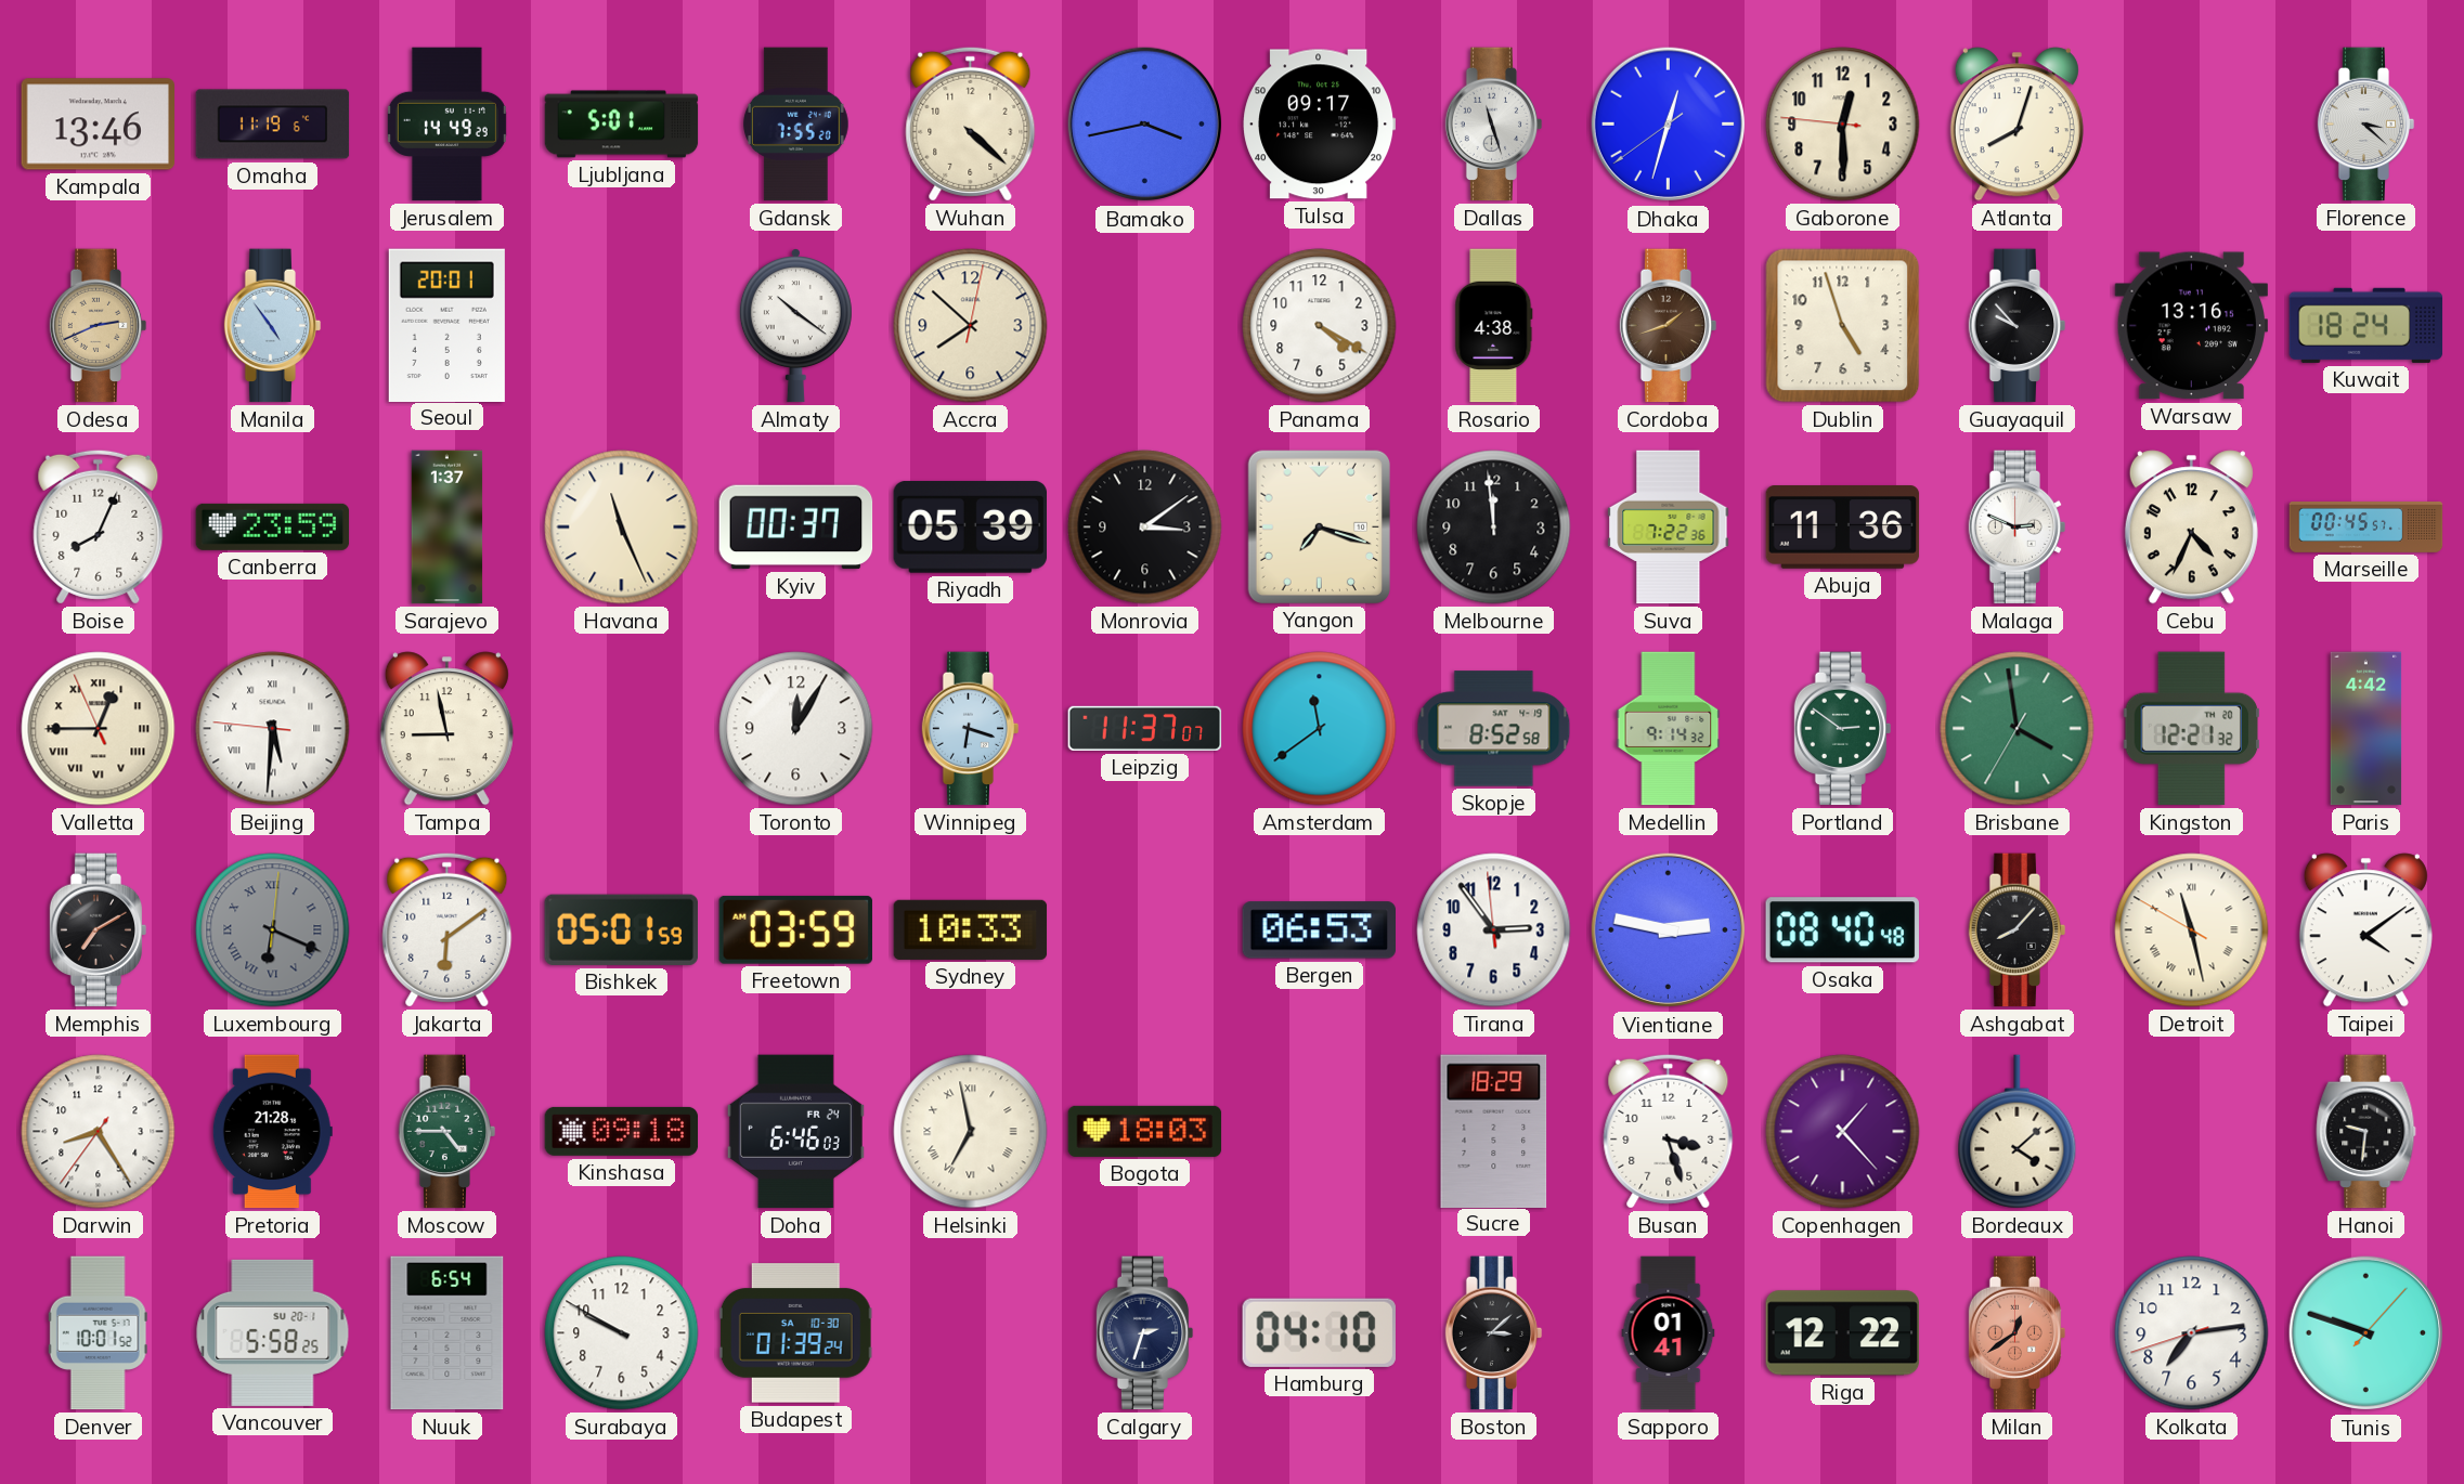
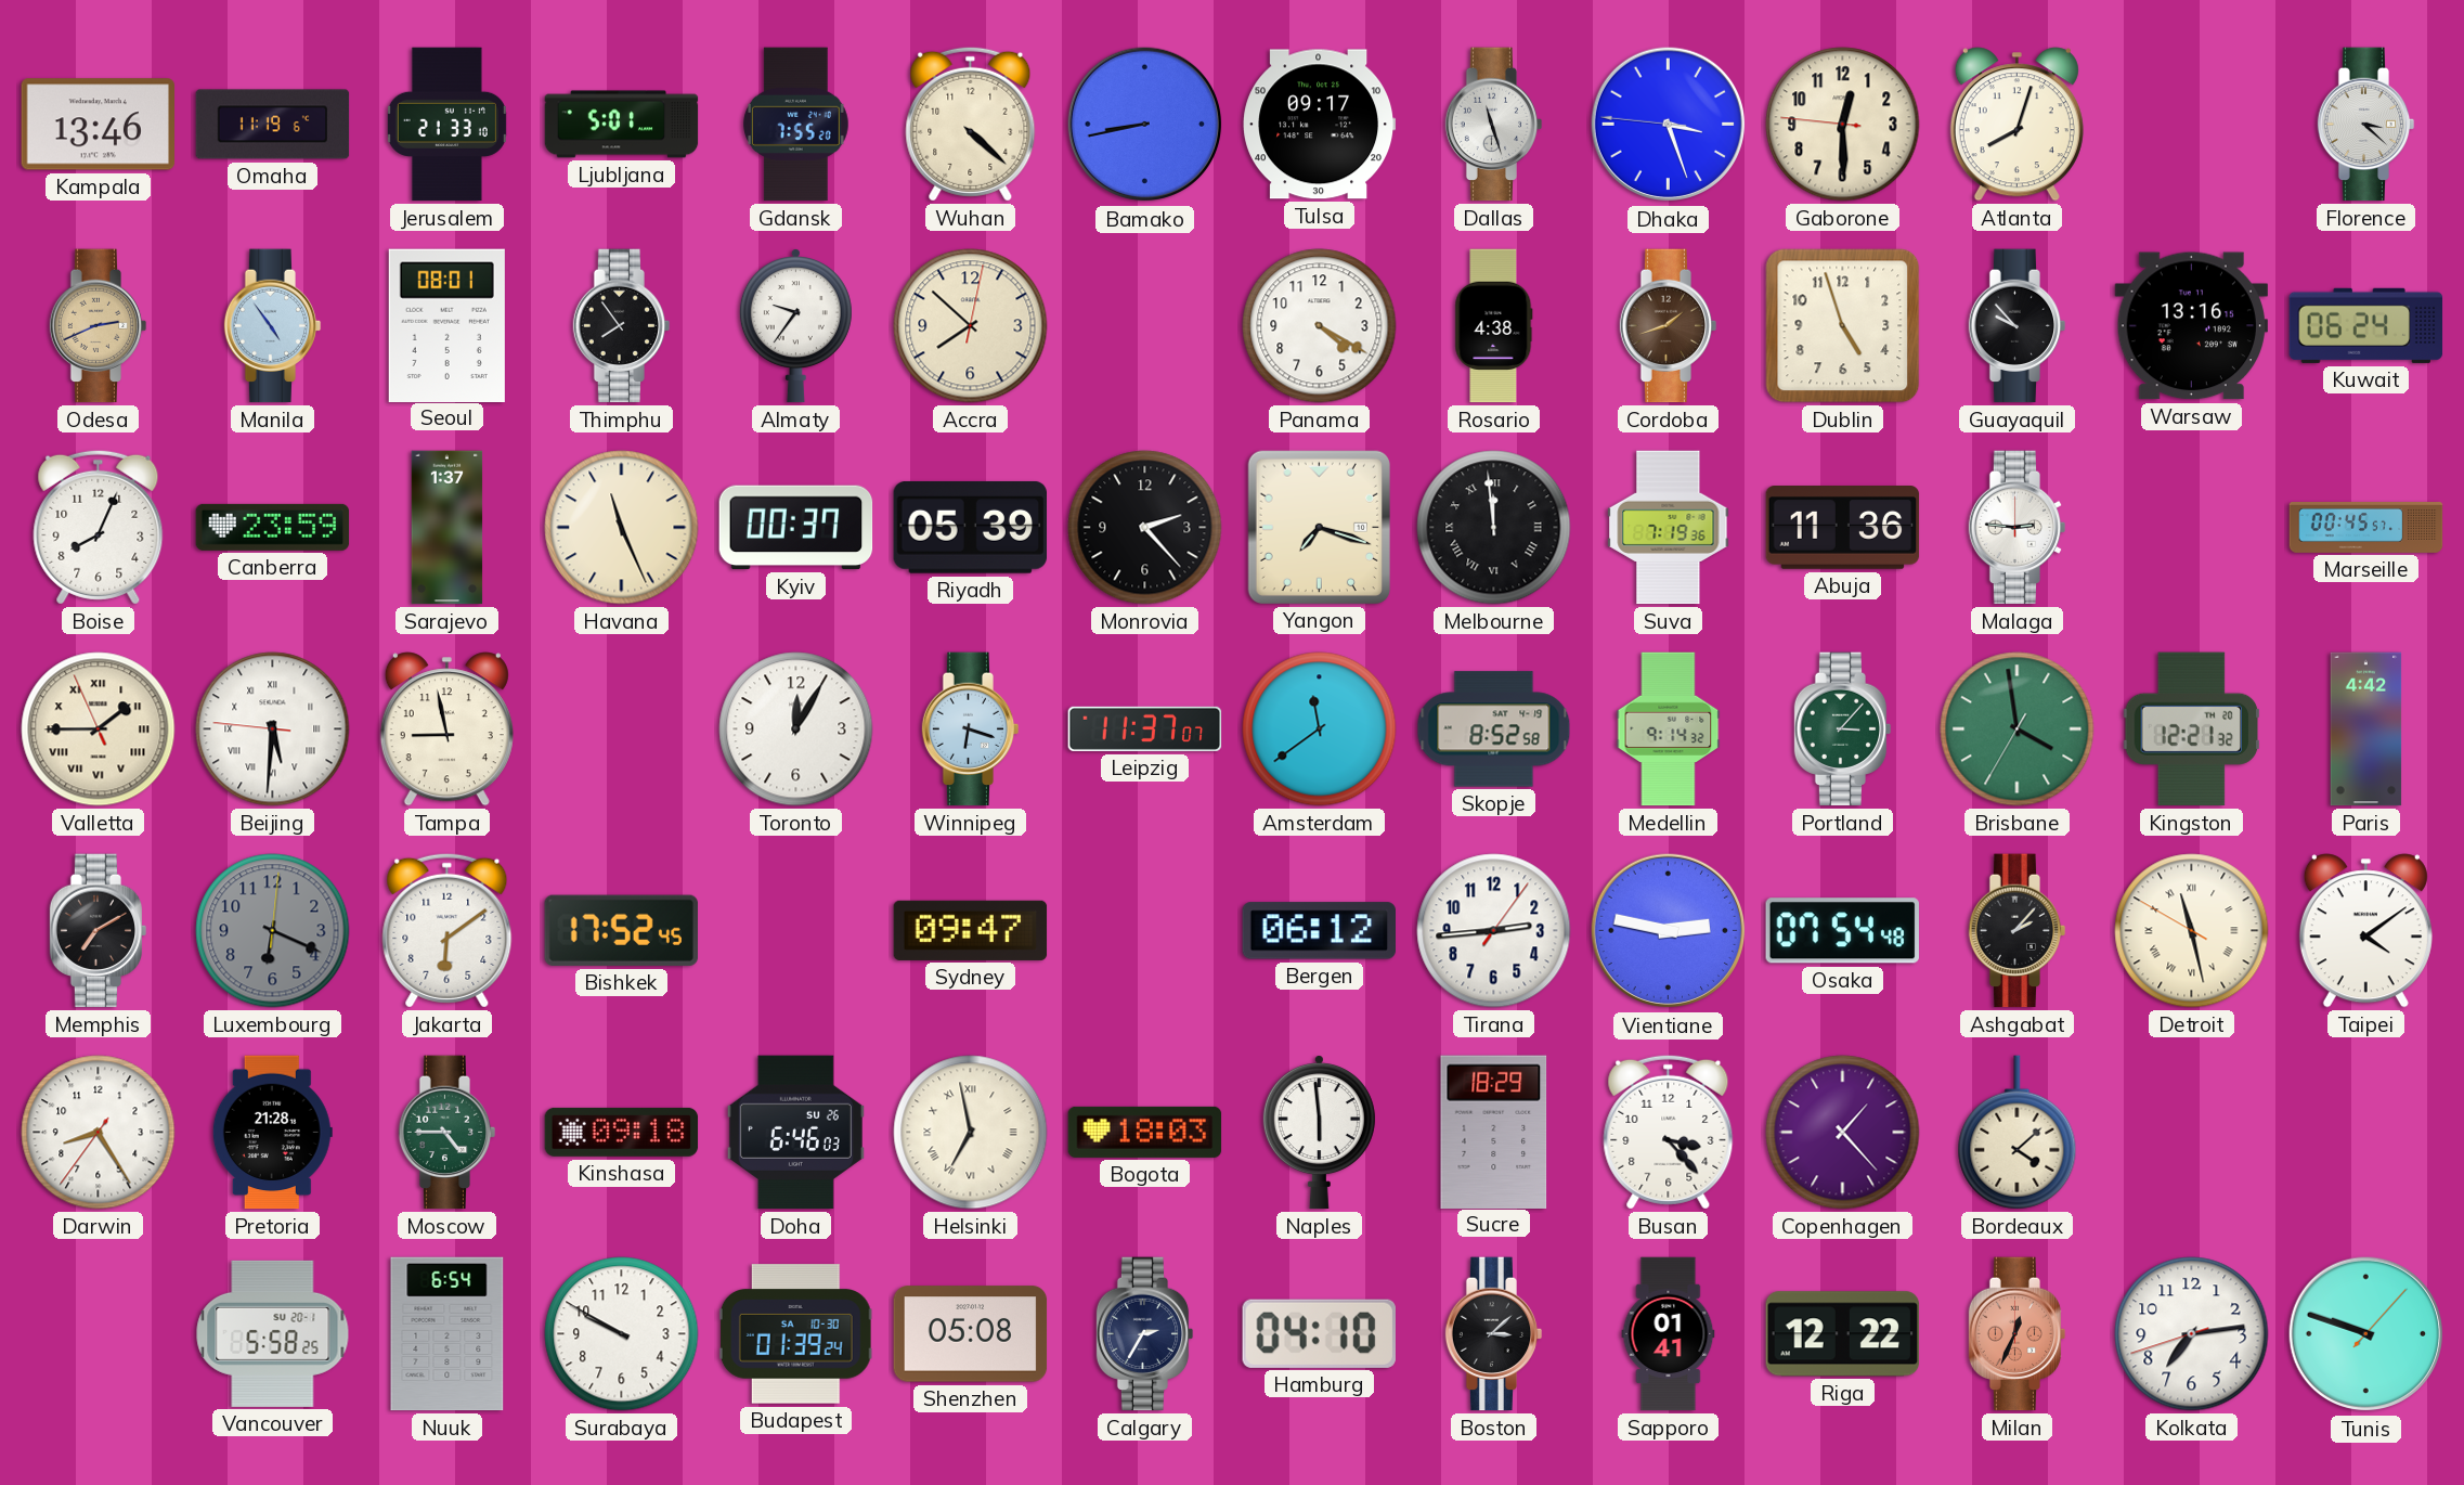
Jerusalem: 14:49 -> 21:33
Bamako: 3:43 -> 8:43
Dhaka: 12:32 -> 3:26
Seoul: 20:01 -> 08:01
Thimphu: none -> 7:54
Almaty: 10:21 -> 9:36
Kuwait: 18:24 -> 06:24
Monrovia: 3:09 -> 2:23
Melbourne numerals: Arabic -> Roman
Suva: 7:22 -> 7:19
Malaga: 2:49 -> 2:46
Cebu: 4:34 -> none
Valletta: 12:44 -> 1:44
Portland: 2:51 -> 3:07
Luxembourg numerals: Roman -> Arabic
Bishkek: 05:01 -> 17:52
Freetown: 03:59 -> none
Sydney: 10:33 -> 09:47
Bergen: 06:53 -> 06:12
Tirana: 2:53 -> 2:44
Osaka: 08:40 -> 07:54
Ashgabat: 8:07 -> 2:07
Doha date: FR 24 -> SU 26
Naples: none -> 5:59
Busan: 3:27 -> 3:23
Hanoi: 9:31 -> none
Denver: 10:01 -> none
Shenzhen: none -> 05:08
Calgary: 2:33 -> 2:35
Milan: 12:39 -> 12:34
